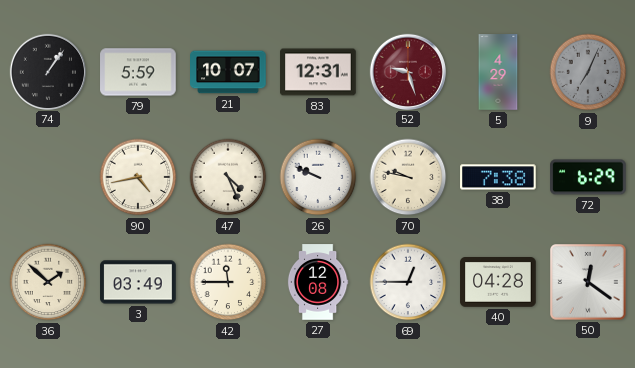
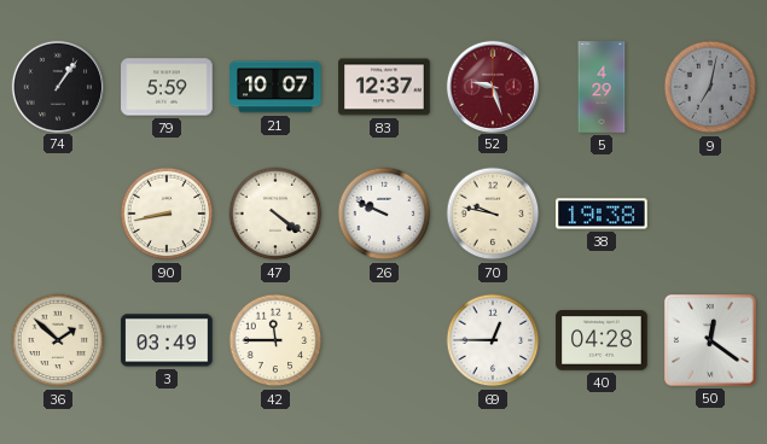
83: 12:31 -> 12:37
9: 7:04 -> 7:02
90: 4:43 -> 8:43
47: 4:26 -> 4:21
38: 7:38 -> 19:38
72: 6:29 -> none
27: 12:08 -> none
